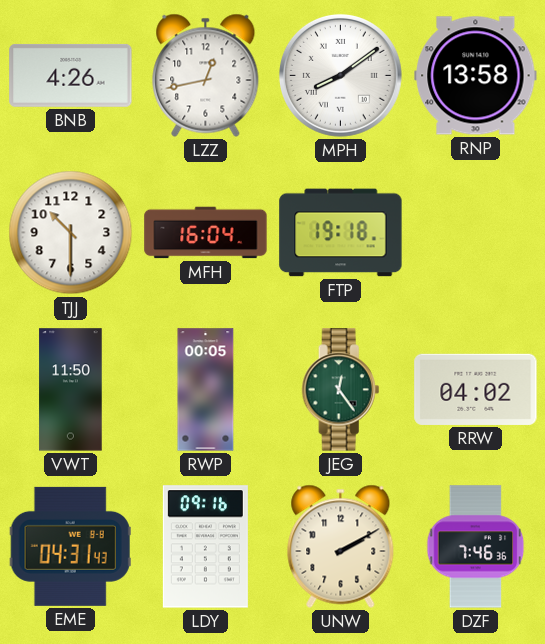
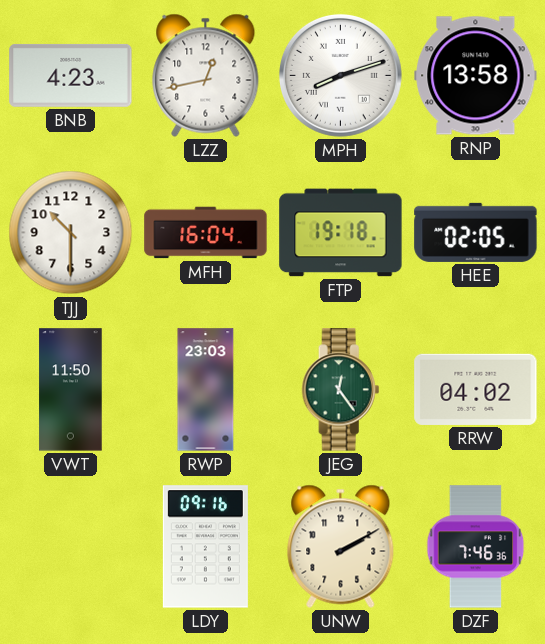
BNB: 4:26 -> 4:23
MPH: 8:09 -> 8:12
HEE: none -> 02:05
RWP: 00:05 -> 23:03
EME: 04:31 -> none
